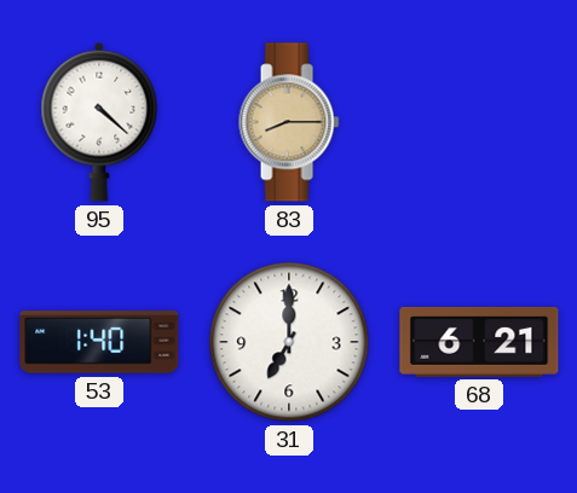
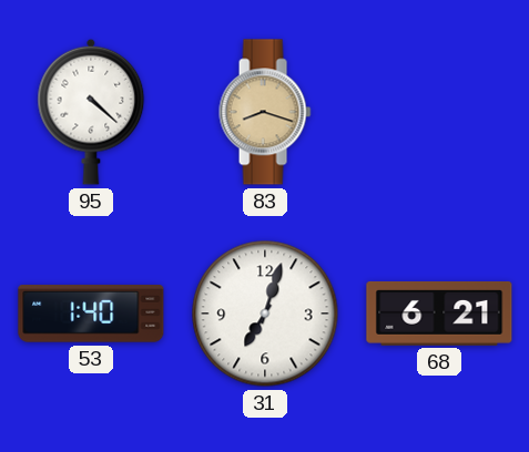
83: 8:15 -> 8:18
31: 7:00 -> 7:03
